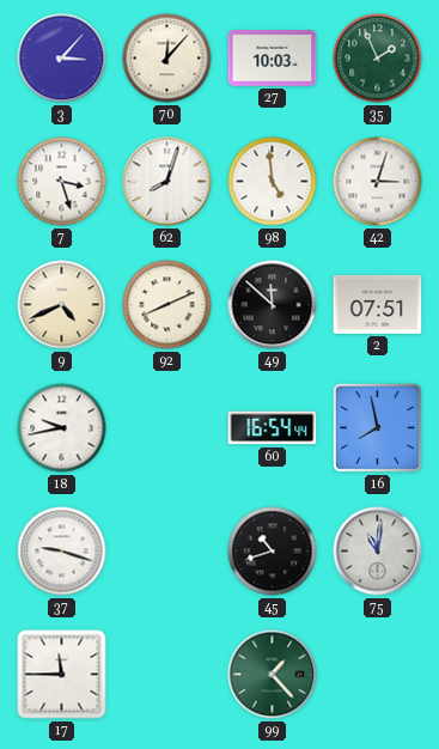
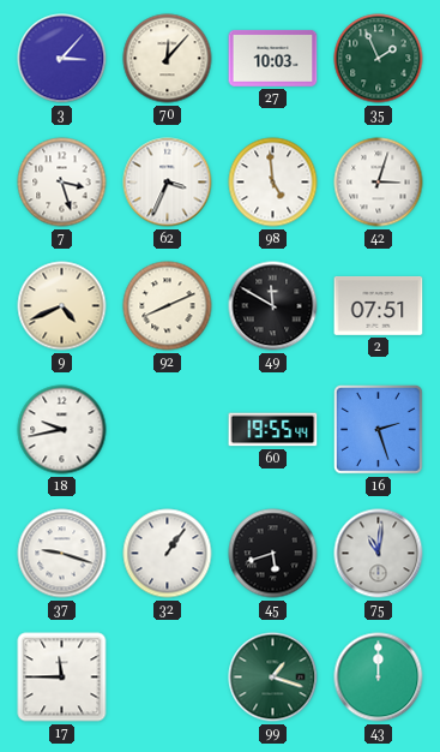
62: 8:03 -> 3:34
49: 11:52 -> 11:50
60: 16:54 -> 19:55
16: 7:58 -> 2:27
32: none -> 1:06
45: 10:42 -> 5:42
99: 1:23 -> 1:18
43: none -> 12:00
